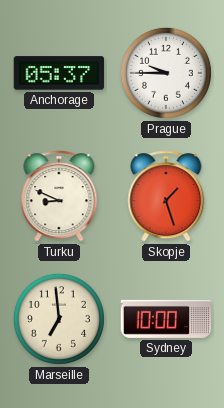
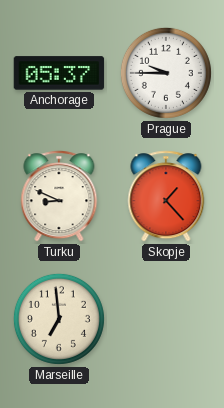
Skopje: 1:27 -> 1:23
Sydney: 10:00 -> none
